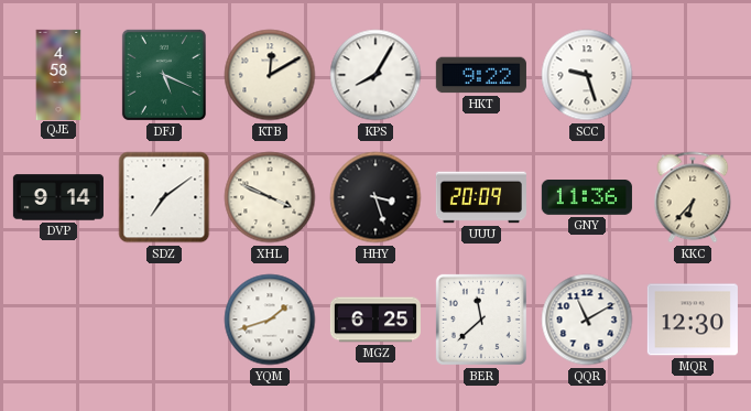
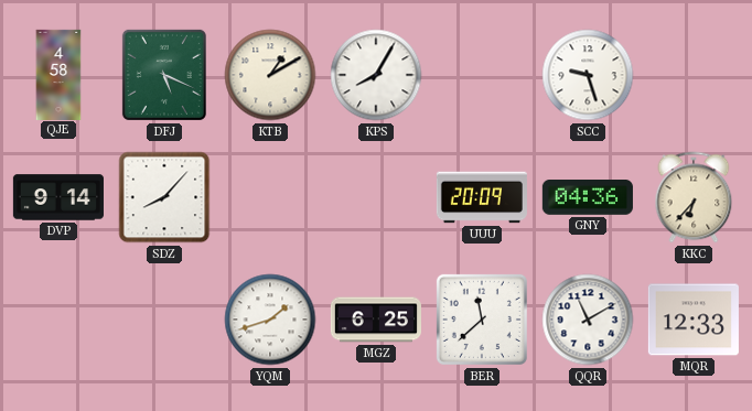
KTB: 12:10 -> 1:10
HKT: 9:22 -> none
SDZ: 7:09 -> 8:07
XHL: 3:49 -> none
HHY: 3:27 -> none
GNY: 11:36 -> 04:36
MQR: 12:30 -> 12:33
